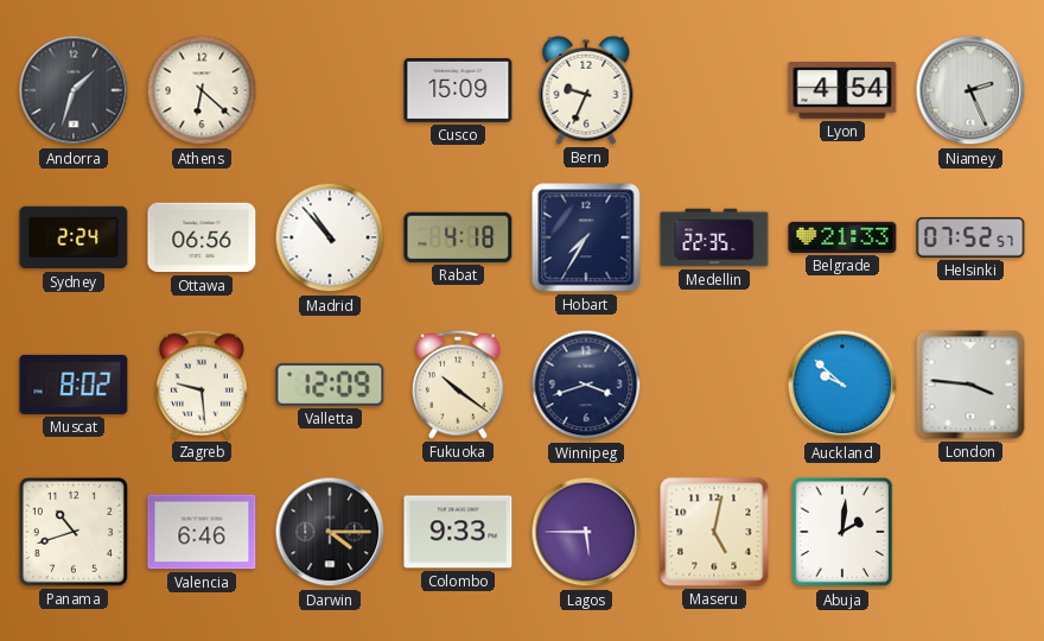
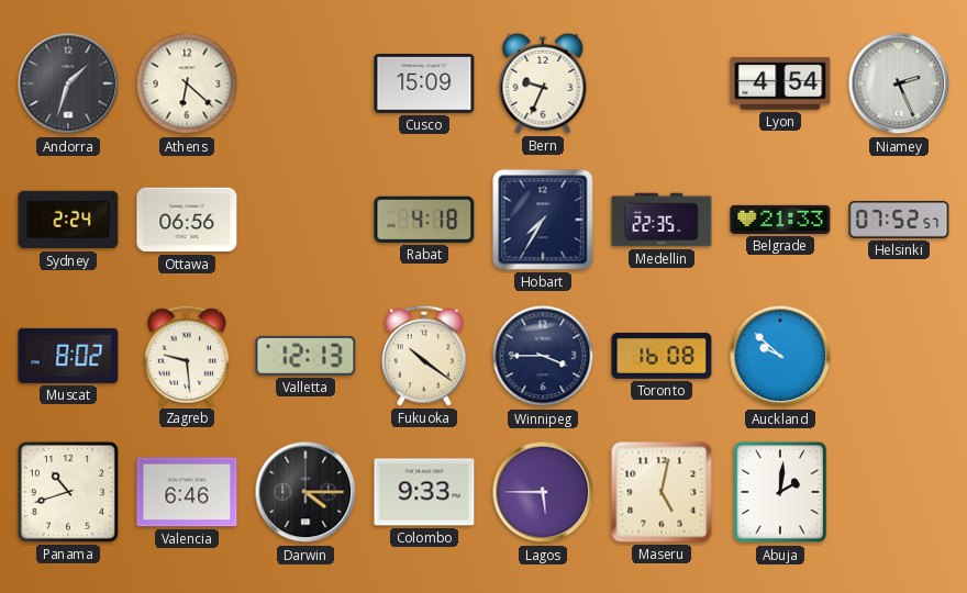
Madrid: 10:53 -> none
Valletta: 12:09 -> 12:13
Winnipeg: 3:42 -> 3:45
Toronto: none -> 16:08
London: 3:46 -> none
